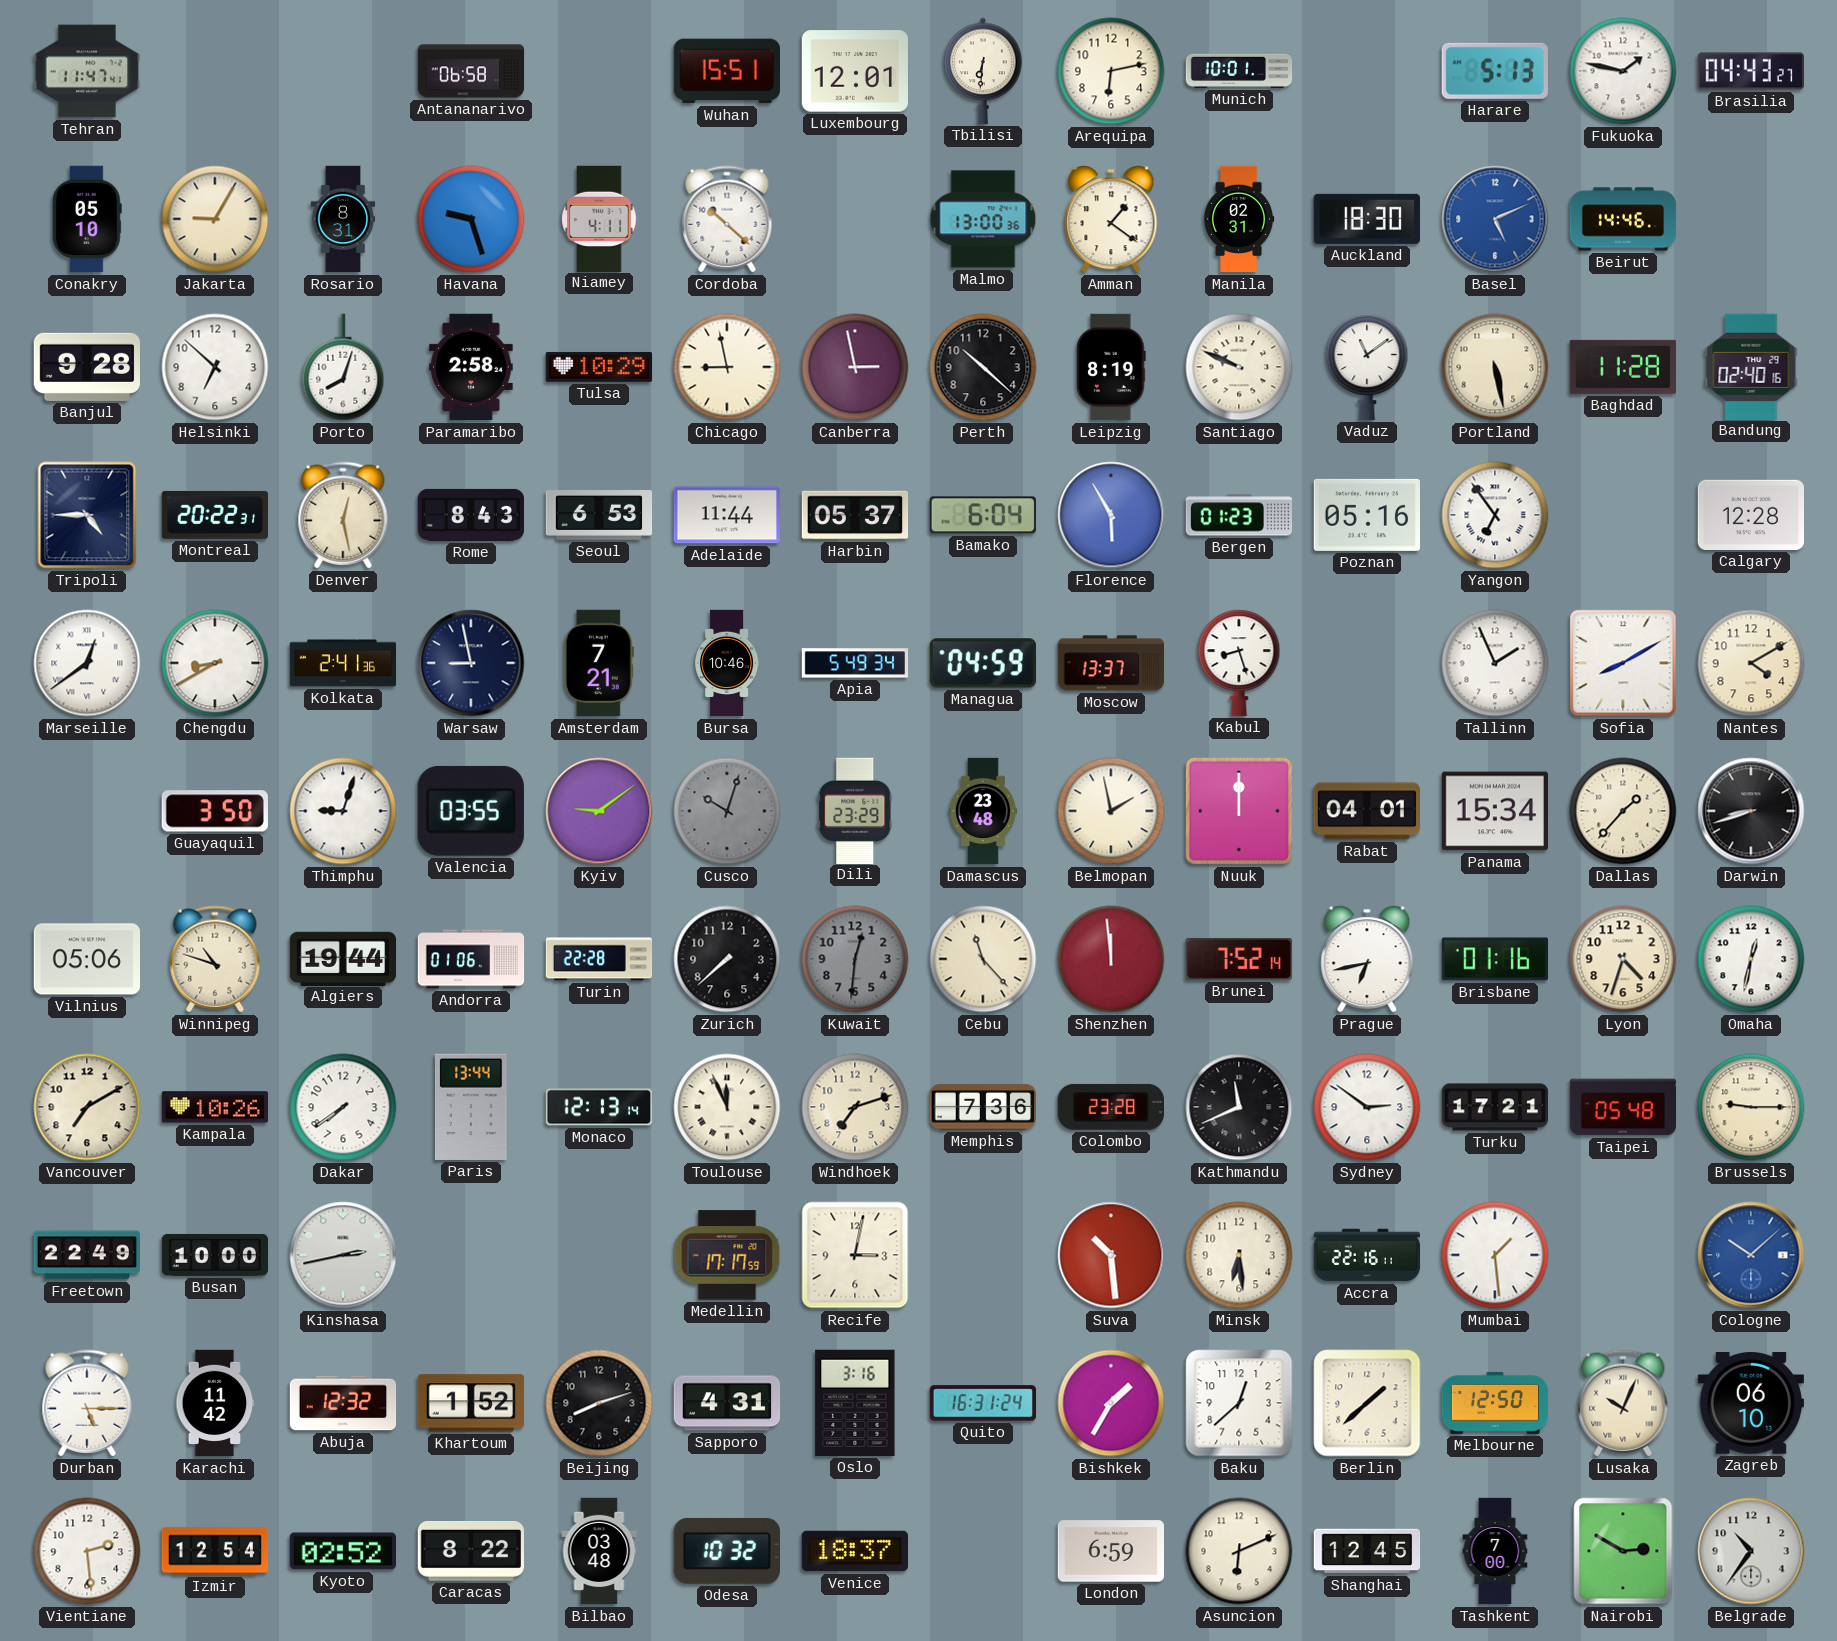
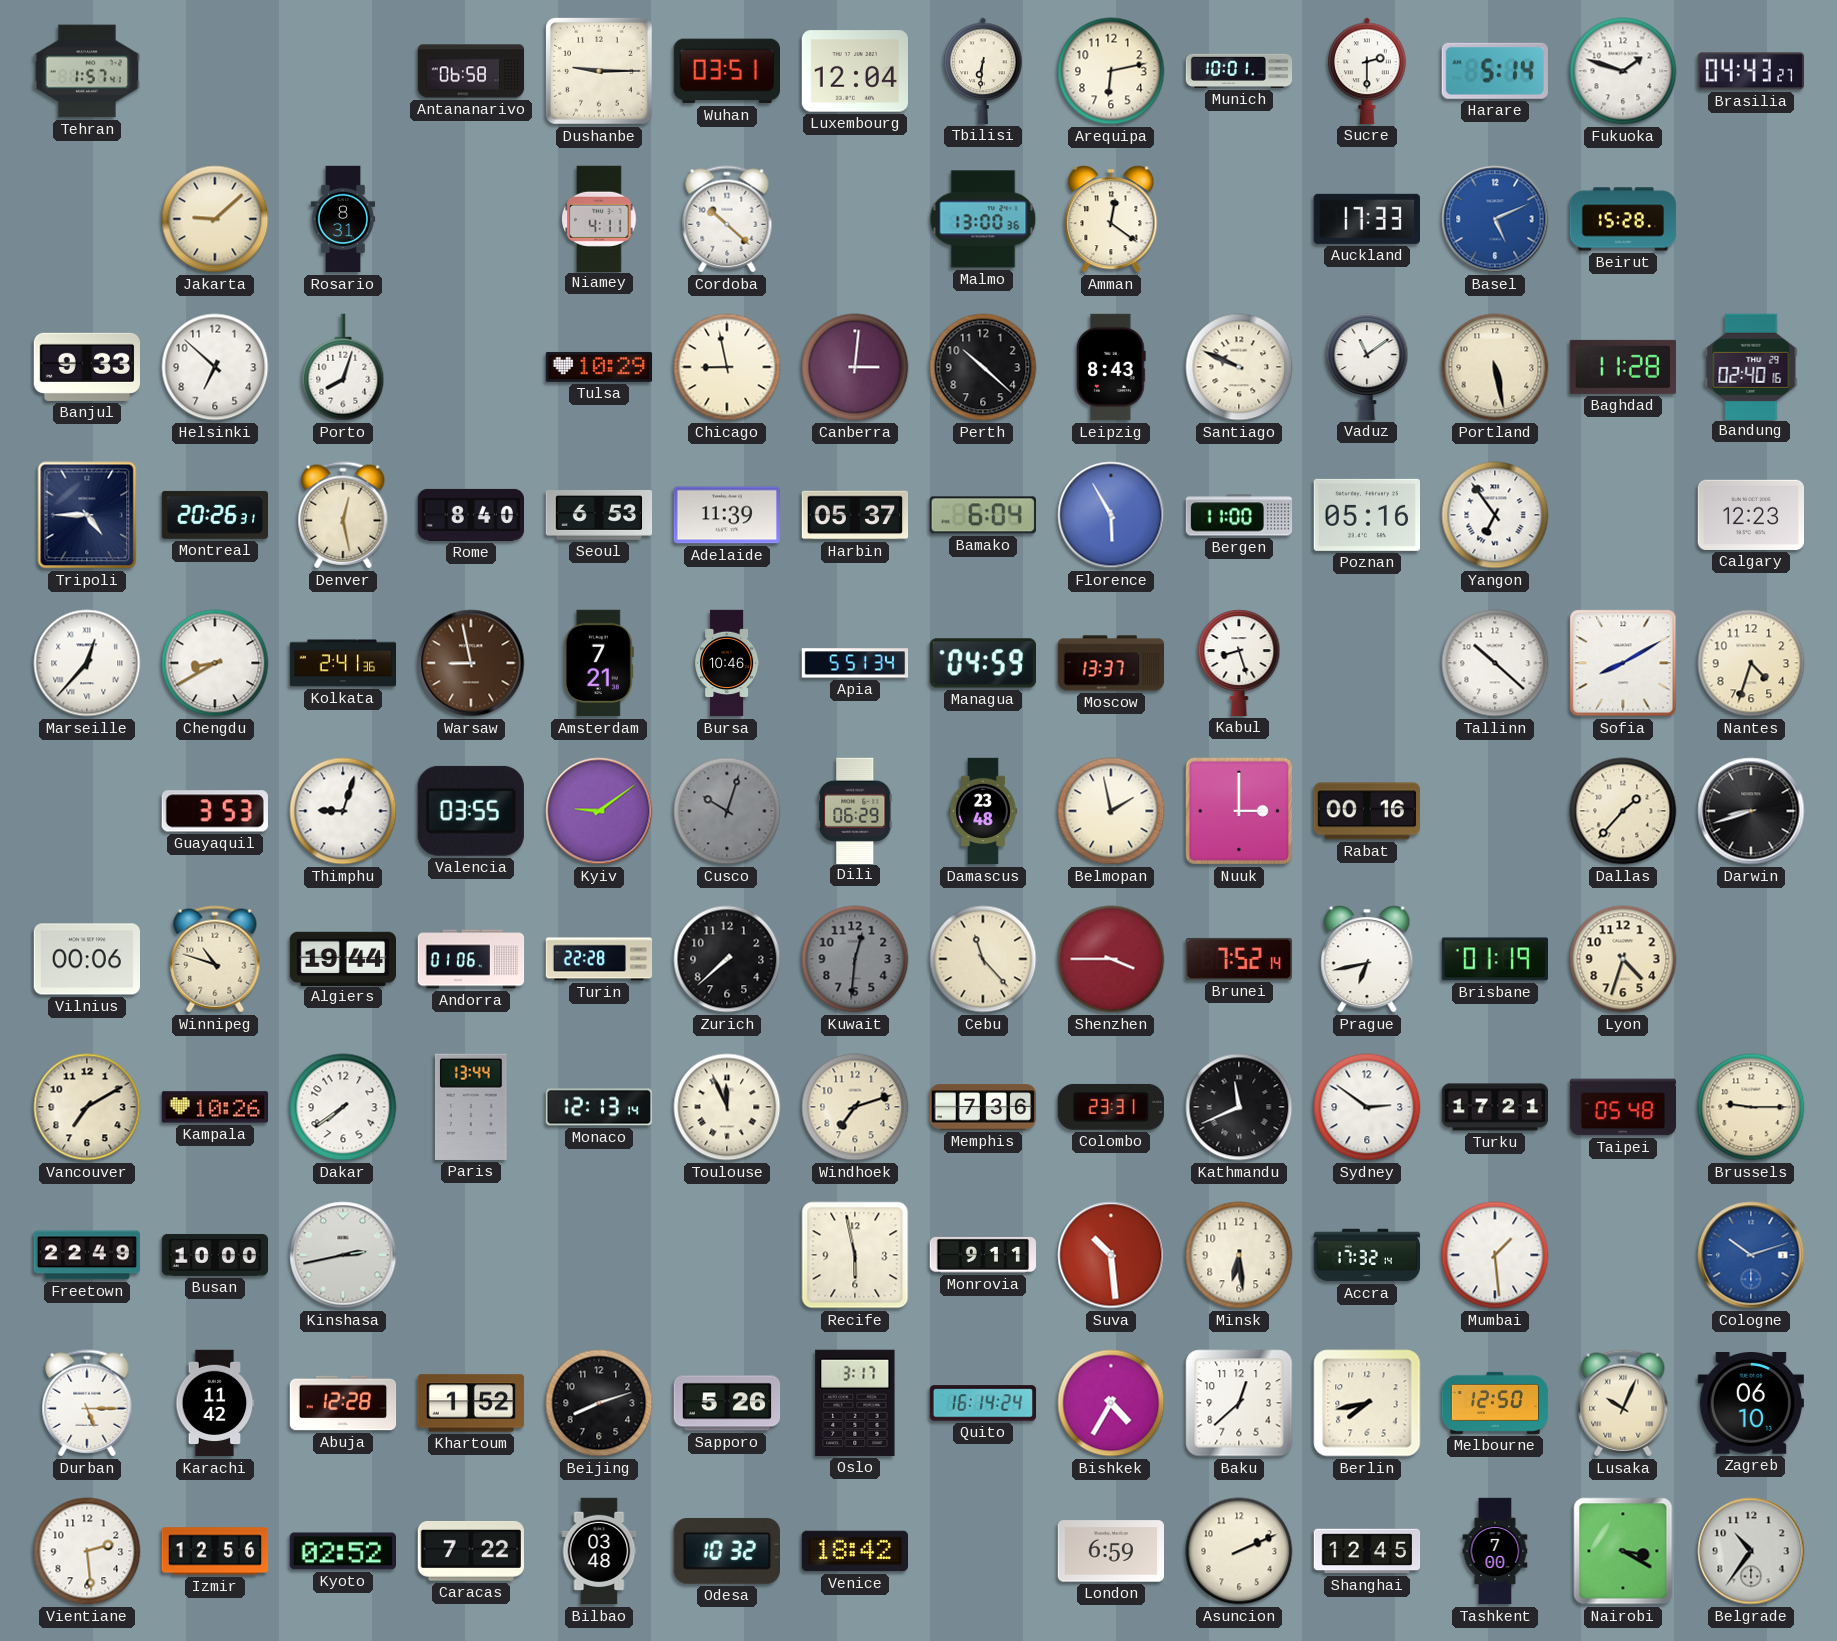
Tehran: 11:47 -> 1:57
Dushanbe: none -> 9:15
Wuhan: 15:51 -> 03:51
Luxembourg: 12:01 -> 12:04
Sucre: none -> 2:30
Harare: 5:13 -> 5:14
Fukuoka: 1:47 -> 1:48
Conakry: 05:10 -> none
Jakarta: 9:05 -> 9:08
Havana: 9:27 -> none
Amman: 1:21 -> 12:21
Manila: 02:31 -> none
Auckland: 18:30 -> 17:33
Beirut: 14:46 -> 15:28
Banjul: 9:28 -> 9:33
Paramaribo: 2:58 -> none
Canberra: 2:58 -> 3:01
Leipzig: 8:19 -> 8:43
Montreal: 20:22 -> 20:26
Rome: 8:43 -> 8:40
Adelaide: 11:44 -> 11:39
Bergen: 01:23 -> 11:00
Calgary: 12:28 -> 12:23
Marseille: 12:39 -> 12:37
Warsaw dial: navy -> brown
Apia: 5:49 -> 5:51
Tallinn: 1:56 -> 10:22
Nantes: 4:10 -> 4:33
Guayaquil: 3:50 -> 3:53
Dili: 23:29 -> 06:29
Nuuk: 12:00 -> 3:00
Rabat: 04:01 -> 00:16
Panama: 15:34 -> none
Vilnius: 05:06 -> 00:06
Shenzhen: 11:59 -> 3:45
Brisbane: 01:16 -> 01:19
Omaha: 12:32 -> none
Colombo: 23:28 -> 23:31
Medellin: 17:17 -> none
Recife: 3:02 -> 5:58
Monrovia: none -> 9:11
Accra: 22:16 -> 17:32
Cologne: 10:08 -> 10:12
Abuja: 12:32 -> 12:28
Sapporo: 4:31 -> 5:26
Oslo: 3:16 -> 3:17
Quito: 16:31 -> 16:14
Bishkek: 1:35 -> 4:35
Berlin: 1:38 -> 7:43
Izmir: 12:54 -> 12:56
Caracas: 8:22 -> 7:22
Venice: 18:37 -> 18:42
Asuncion: 6:11 -> 2:11
Nairobi: 2:50 -> 3:20
